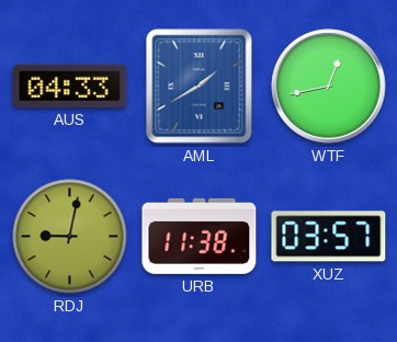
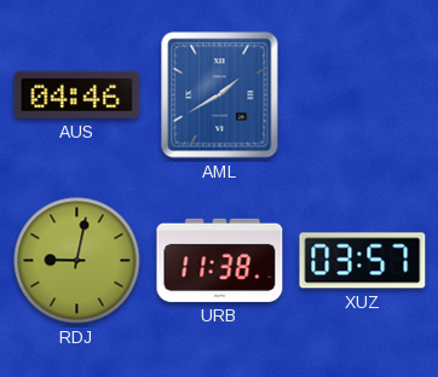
AUS: 04:33 -> 04:46
WTF: 12:43 -> none
